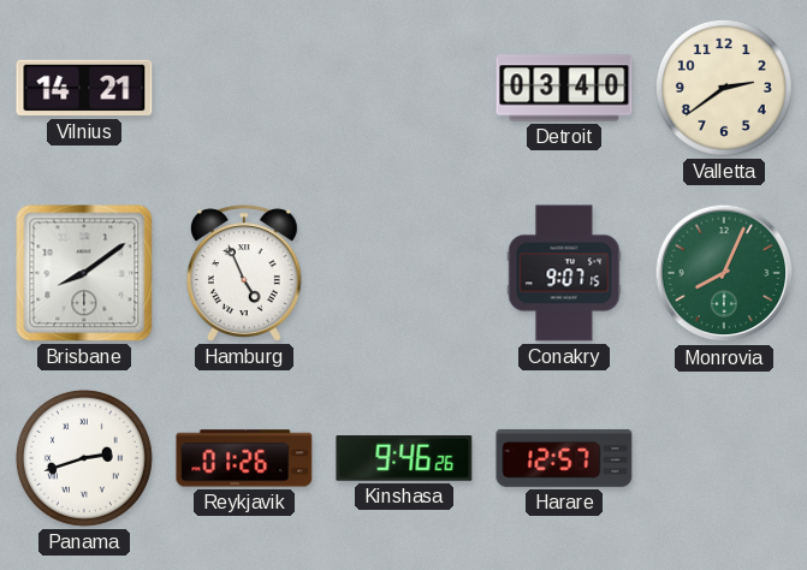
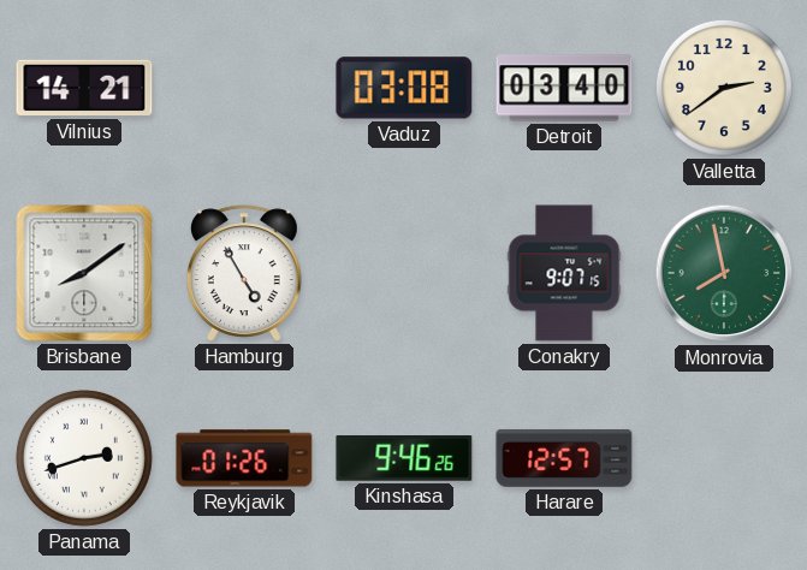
Vaduz: none -> 03:08
Hamburg: 4:56 -> 4:55
Monrovia: 8:04 -> 7:58
